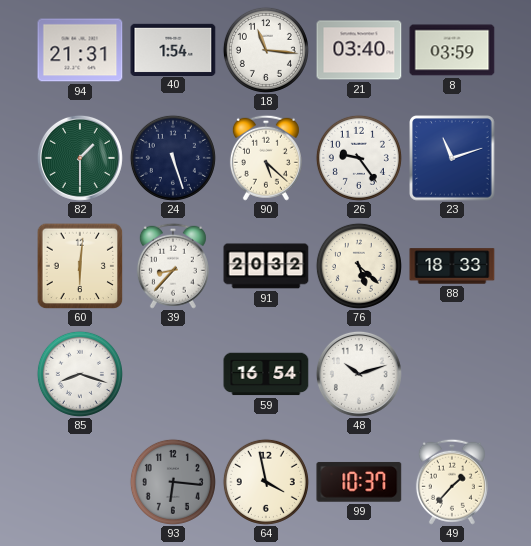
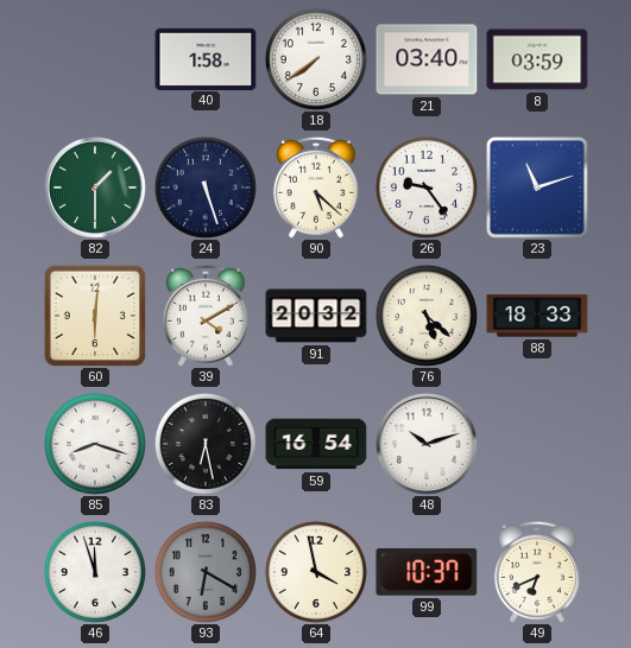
94: 21:31 -> none
40: 1:54 -> 1:58
18: 11:16 -> 7:39
39: 8:37 -> 4:10
83: none -> 6:28
46: none -> 11:57
93: 6:16 -> 6:20
49: 1:37 -> 6:41
